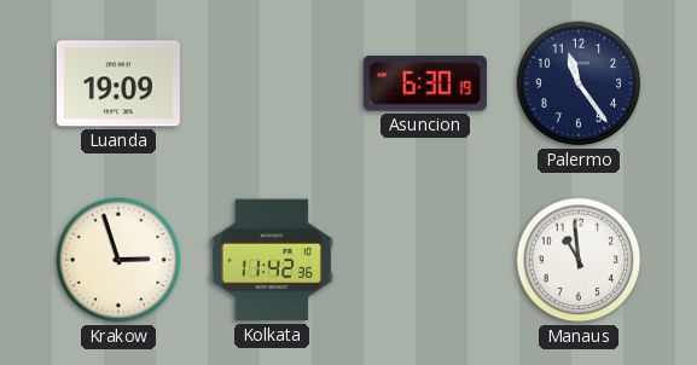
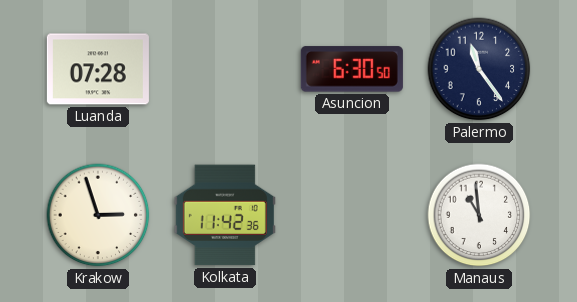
Luanda: 19:09 -> 07:28
Asuncion: 6:30:19 -> 6:30:50
